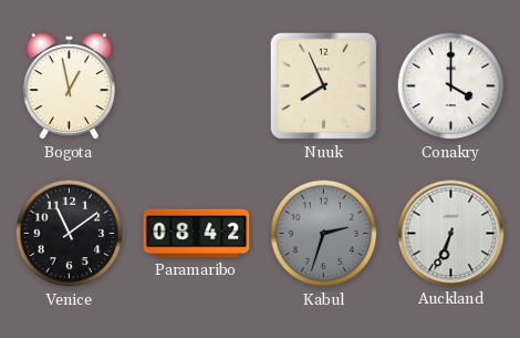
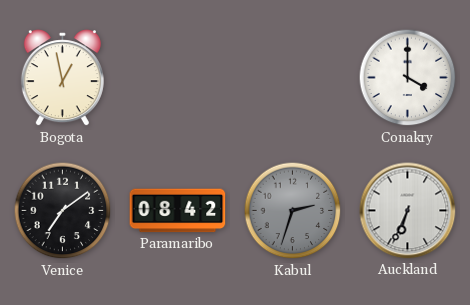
Nuuk: 7:56 -> none
Venice: 11:09 -> 7:09
